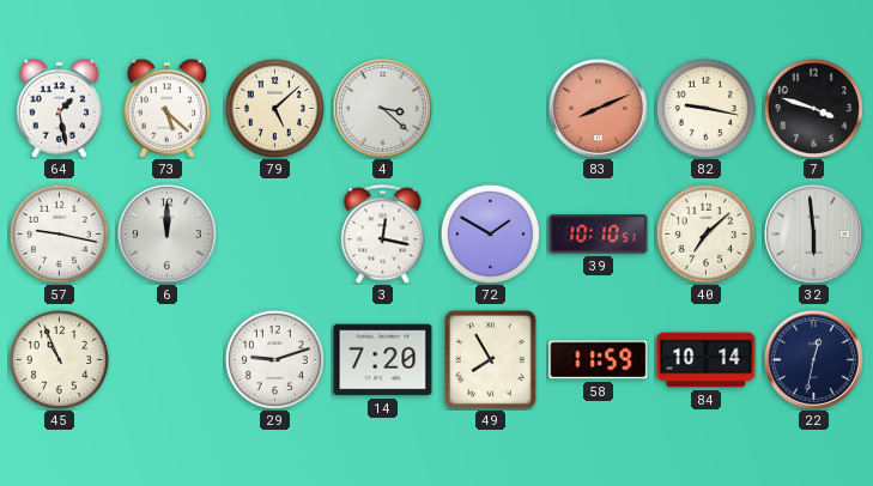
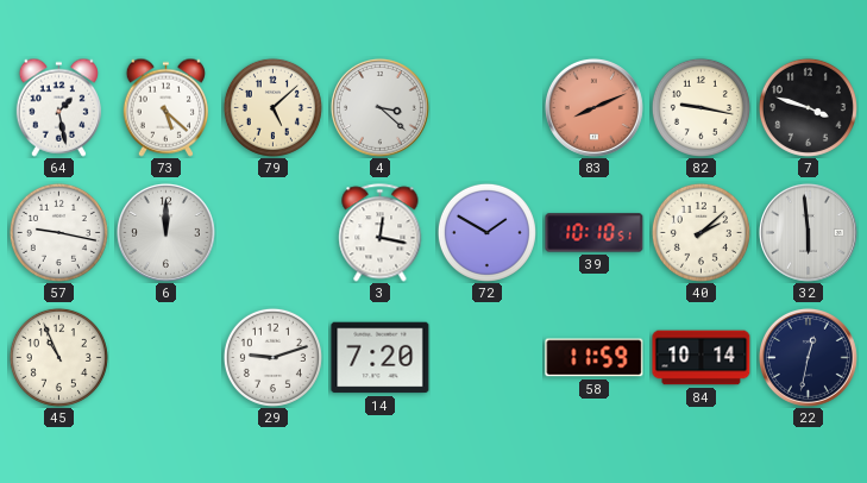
40: 7:08 -> 2:08
49: 7:55 -> none
